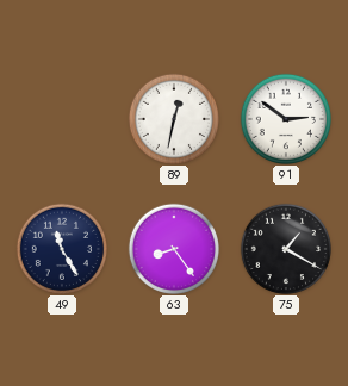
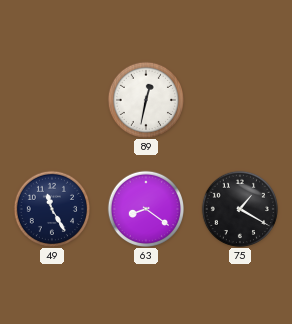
91: 2:51 -> none
63: 8:24 -> 8:21
